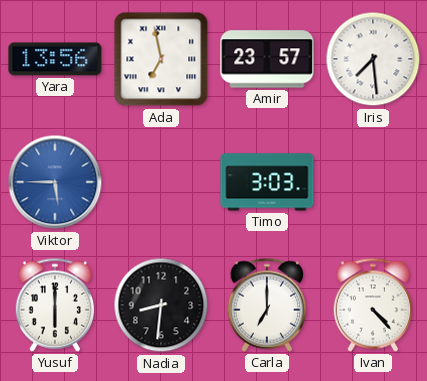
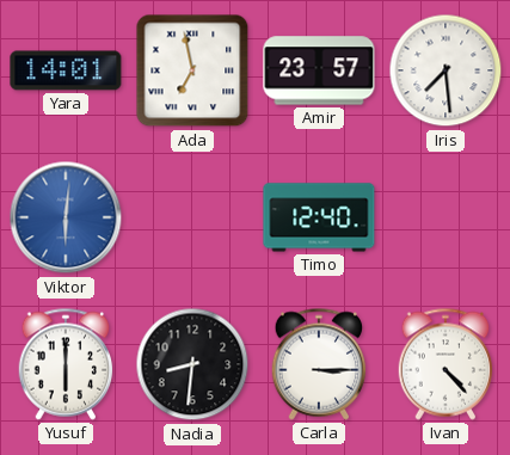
Yara: 13:56 -> 14:01
Viktor: 5:45 -> 6:01
Timo: 3:03 -> 12:40
Carla: 7:00 -> 3:15
